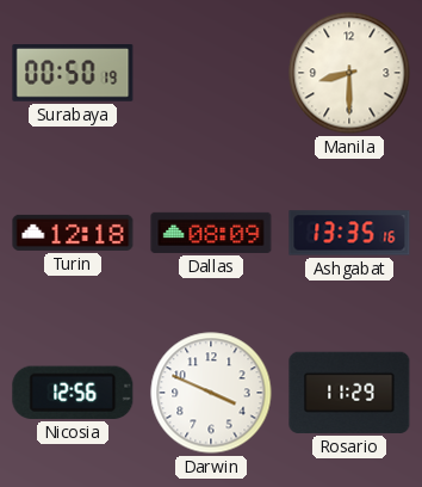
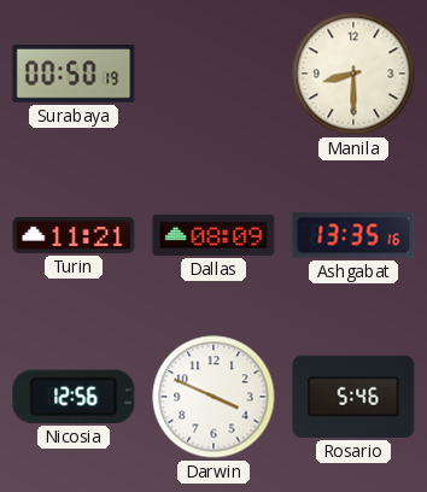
Turin: 12:18 -> 11:21
Rosario: 11:29 -> 5:46
